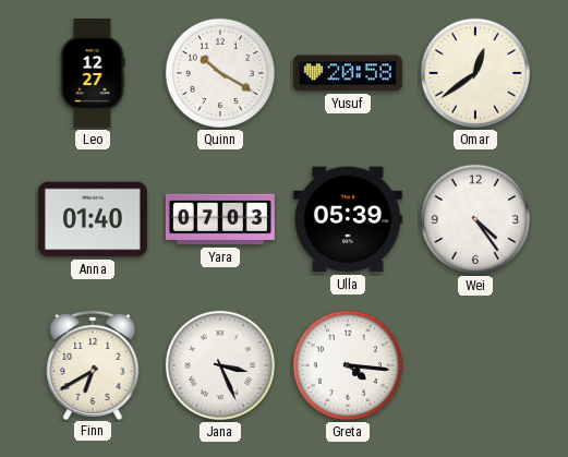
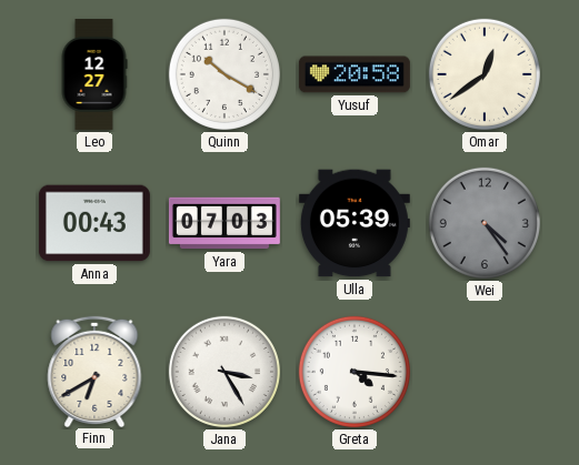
Anna: 01:40 -> 00:43
Wei dial: white -> grey
Jana: 3:26 -> 3:25
